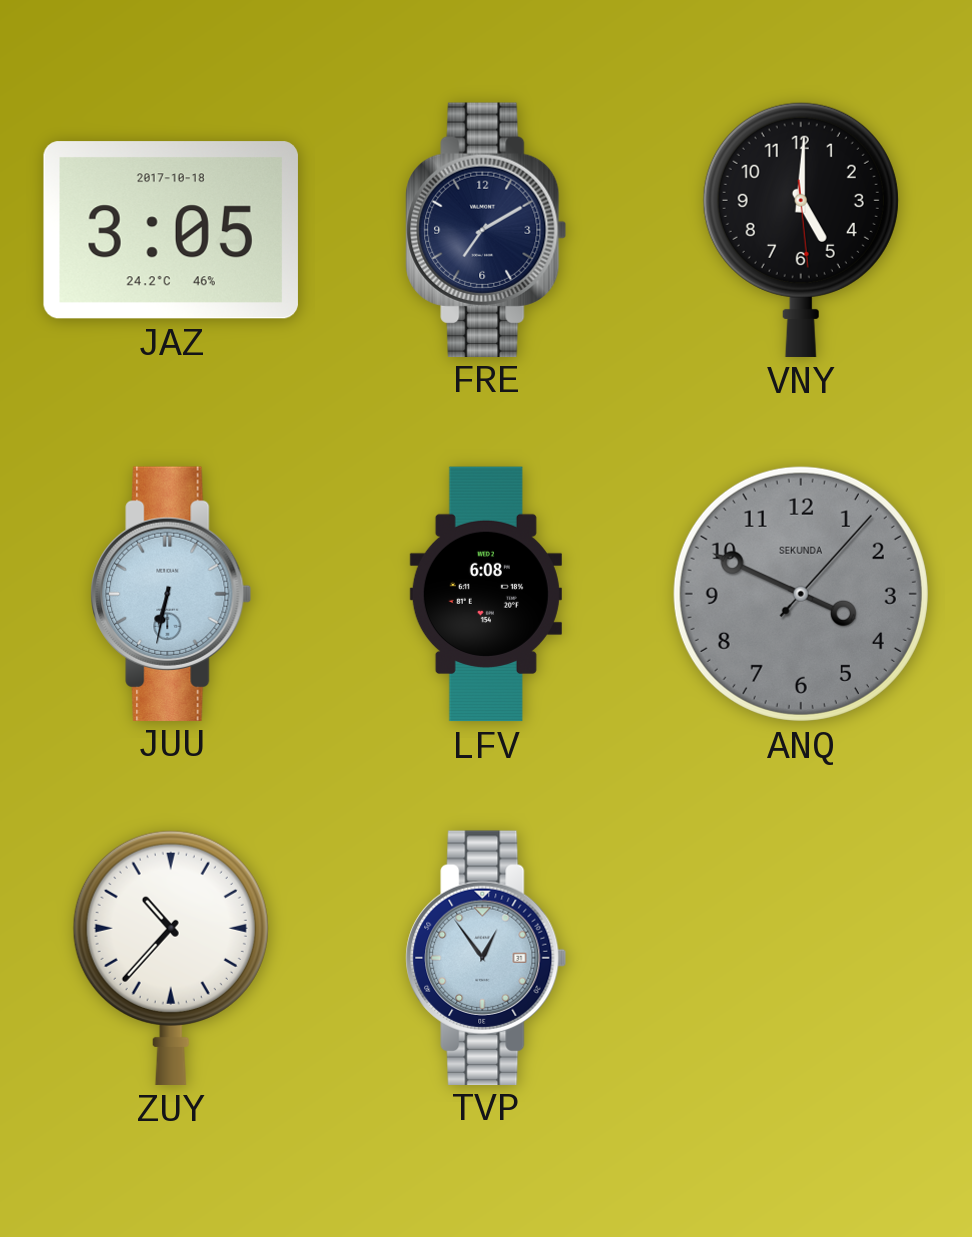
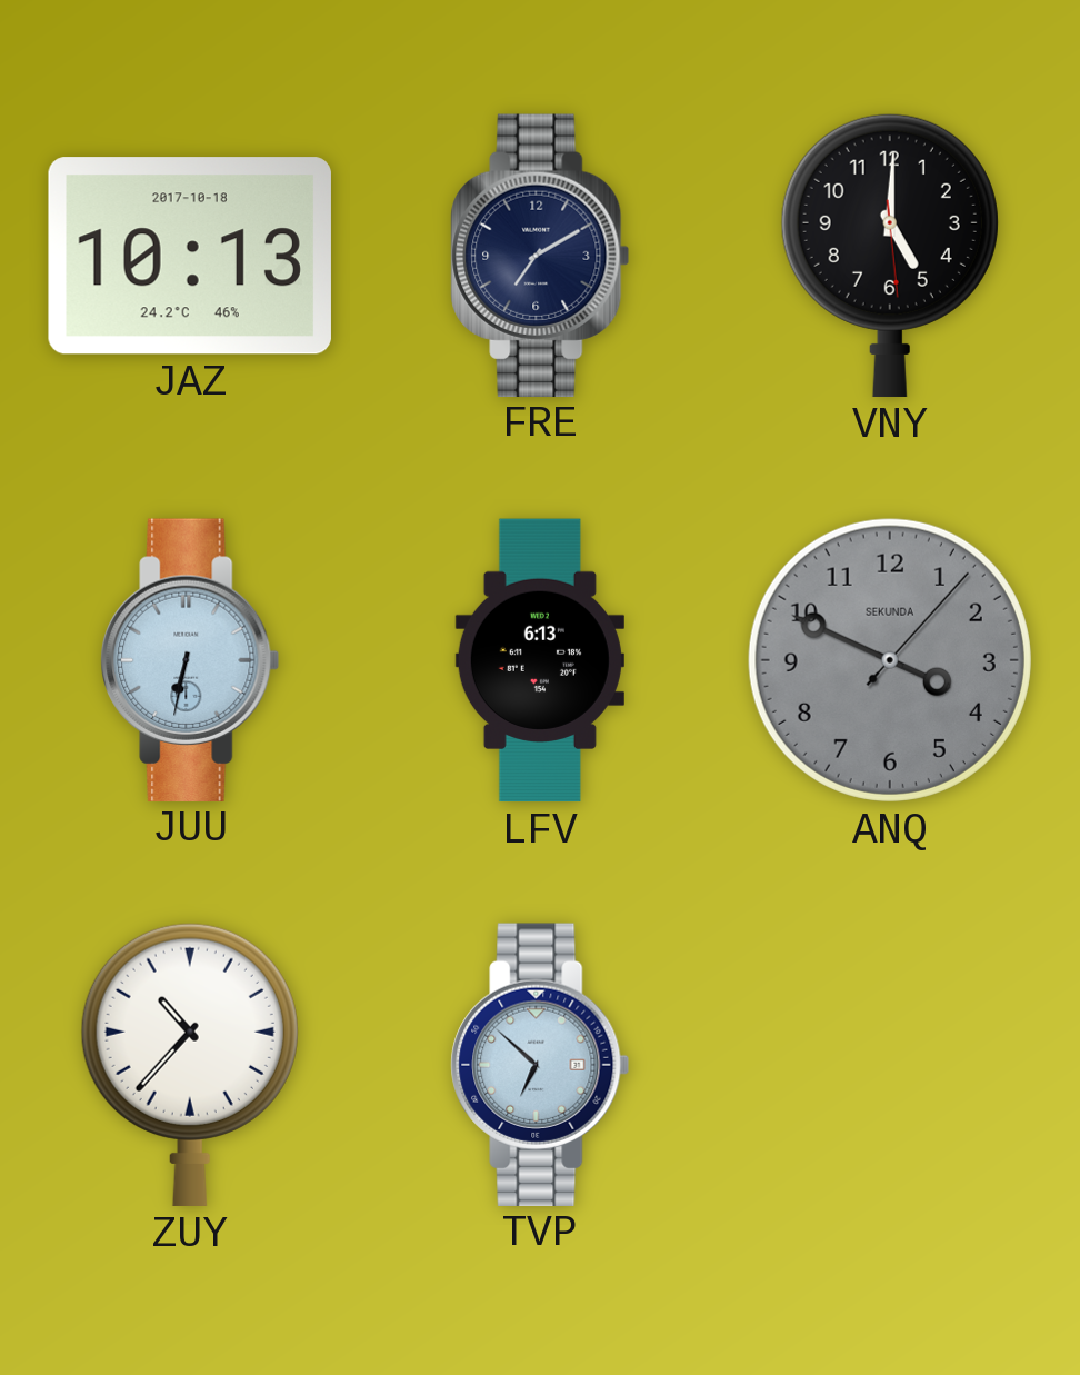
JAZ: 3:05 -> 10:13
LFV: 6:08 -> 6:13
TVP: 12:54 -> 6:52
